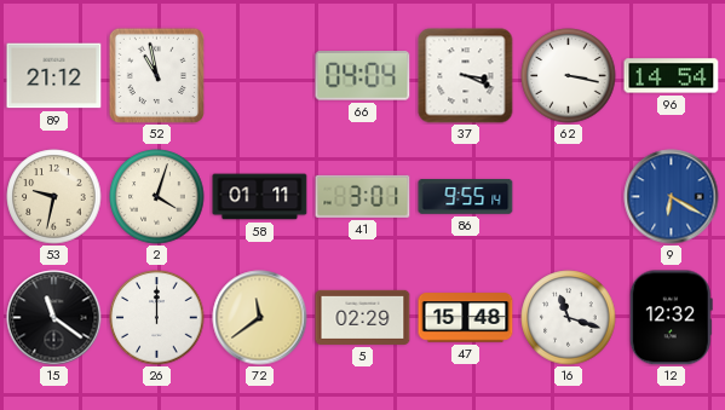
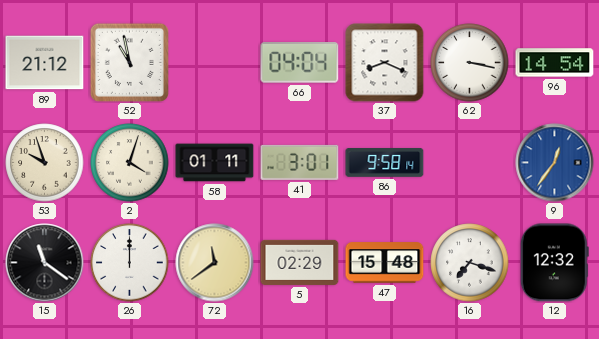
37: 3:19 -> 8:19
53: 9:32 -> 9:57
86: 9:55 -> 9:58
9: 6:20 -> 12:36
16: 11:18 -> 7:18
